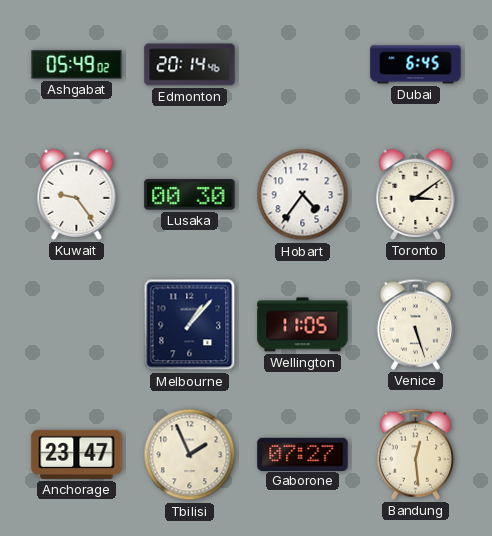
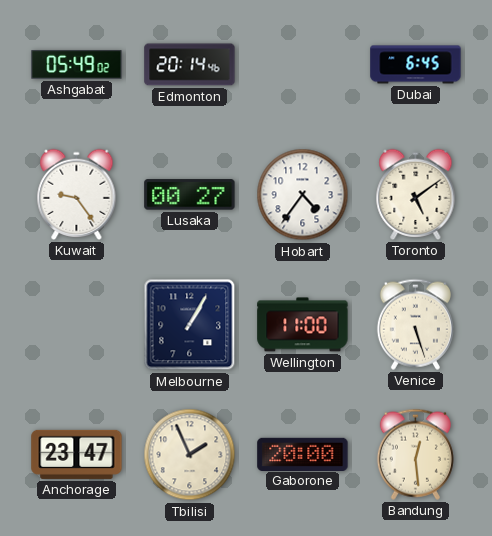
Lusaka: 00:30 -> 00:27
Toronto: 3:09 -> 5:09
Melbourne: 1:07 -> 1:05
Wellington: 11:05 -> 11:00
Gaborone: 07:27 -> 20:00
